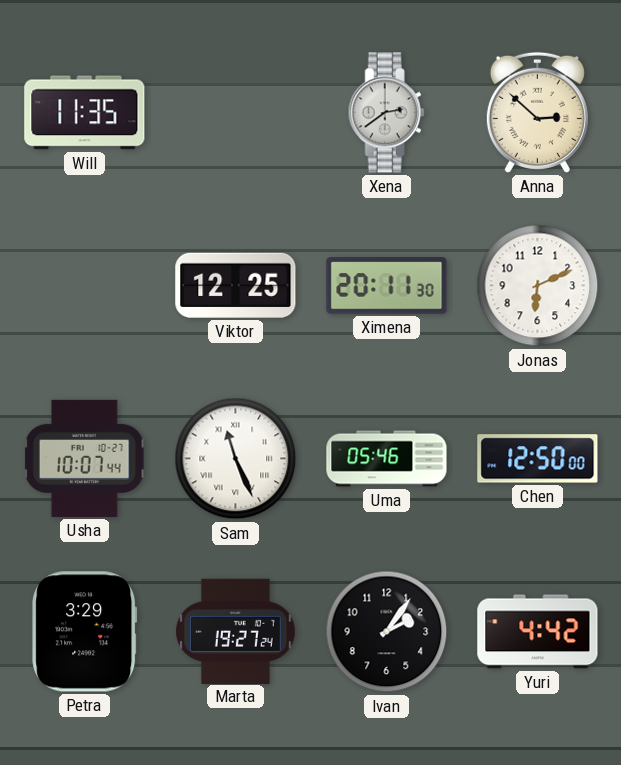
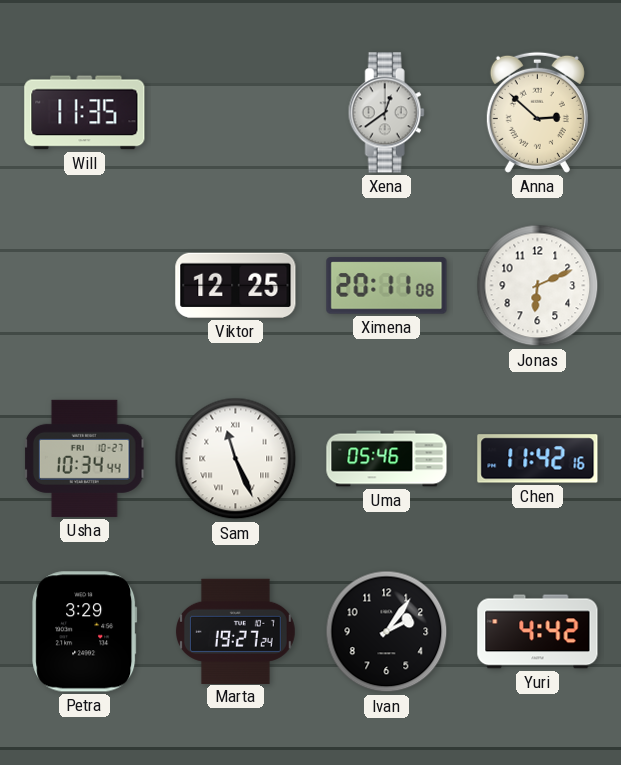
Xena: 2:39 -> 12:39
Ximena: 20:11:30 -> 20:11:08
Usha: 10:07 -> 10:34
Chen: 12:50 -> 11:42
